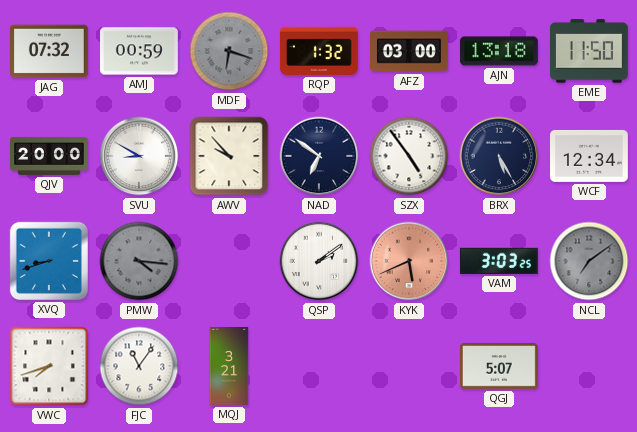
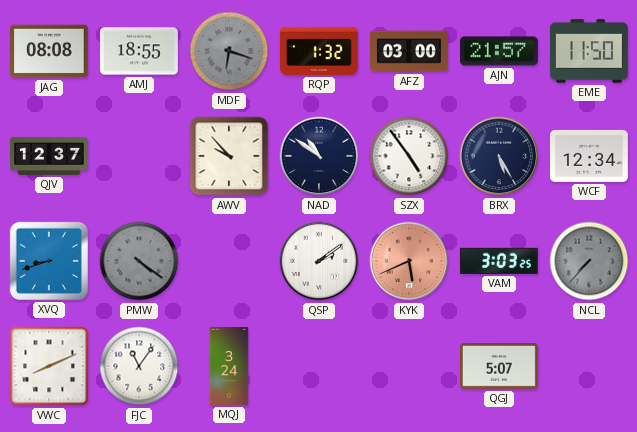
JAG: 07:32 -> 08:08
AMJ: 00:59 -> 18:55
AJN: 13:18 -> 21:57
QJV: 20:00 -> 12:37
SVU: 8:50 -> none
NAD: 6:51 -> 10:51
PMW: 4:16 -> 4:21
NCL: 7:09 -> 7:37
VWC: 7:42 -> 8:11
MQJ: 3:21 -> 3:24
